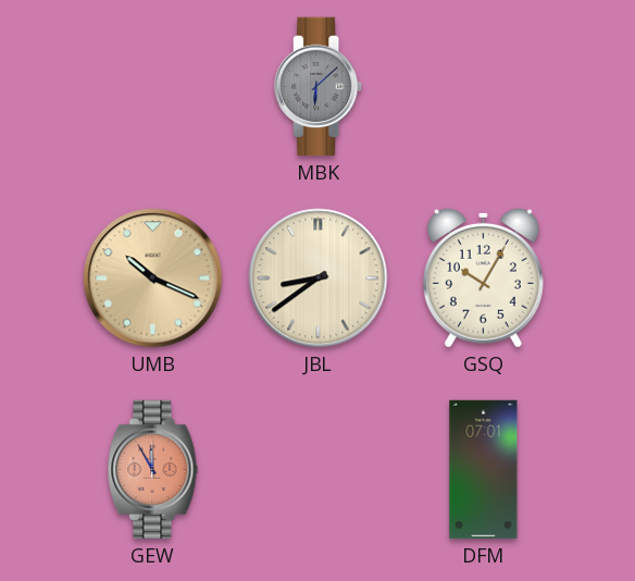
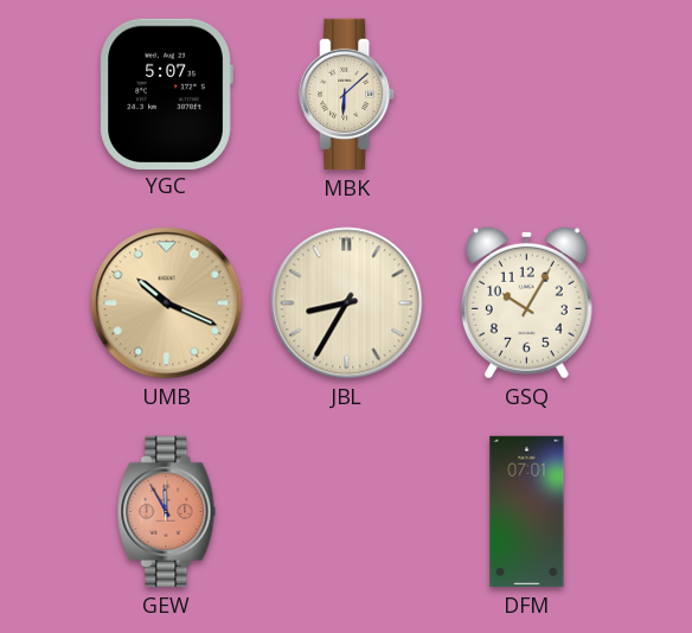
YGC: none -> 5:07
MBK dial: grey -> cream
JBL: 8:39 -> 8:35
